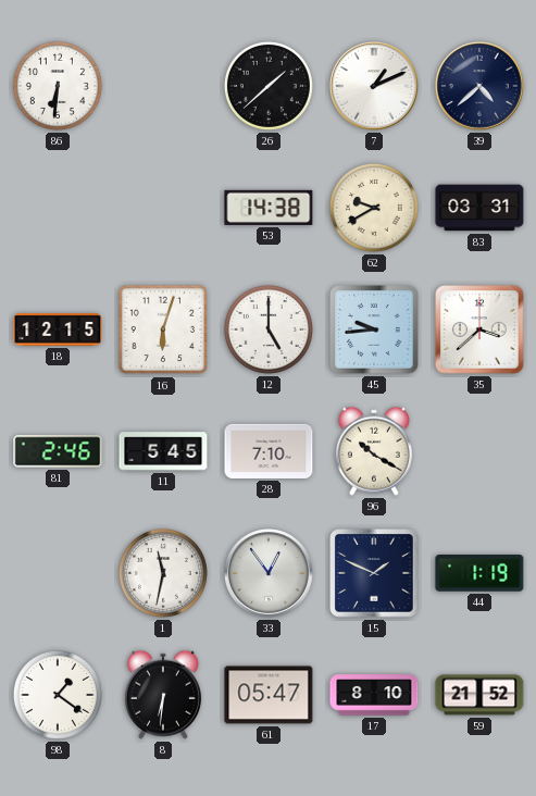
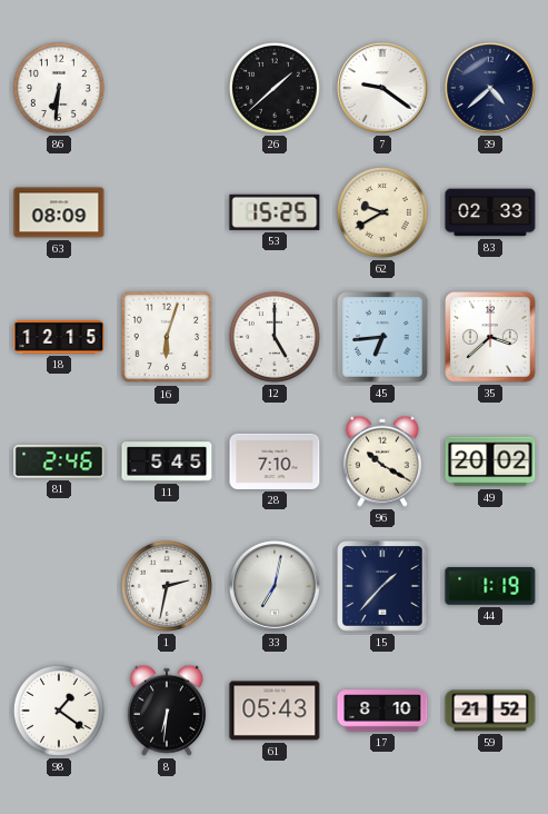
7: 1:11 -> 9:21
63: none -> 08:09
53: 14:38 -> 15:25
83: 03:31 -> 02:33
45: 9:44 -> 6:44
49: none -> 20:02
1: 11:32 -> 2:32
33: 12:54 -> 7:02
15: 1:49 -> 1:37
61: 05:47 -> 05:43
